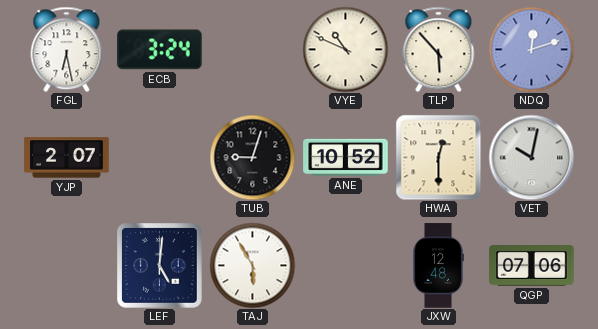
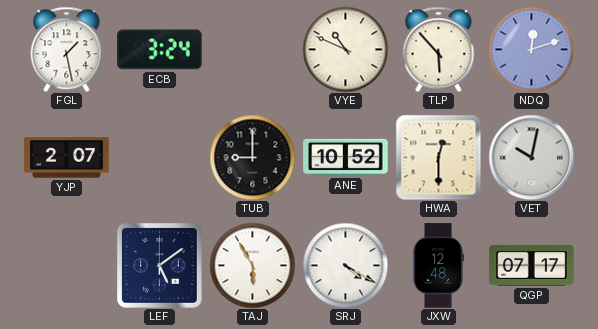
FGL: 6:28 -> 1:28
TUB: 9:03 -> 9:00
LEF: 5:01 -> 5:09
SRJ: none -> 4:20
QGP: 07:06 -> 07:17
